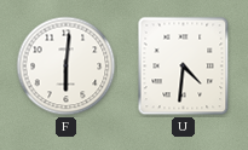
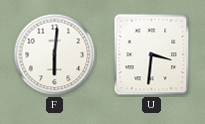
U: 4:31 -> 3:31
